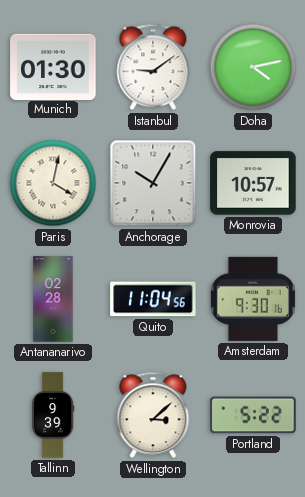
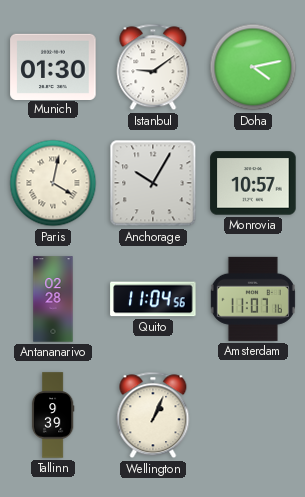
Amsterdam: 9:30 -> 11:07
Wellington: 3:08 -> 1:04
Portland: 5:22 -> none
